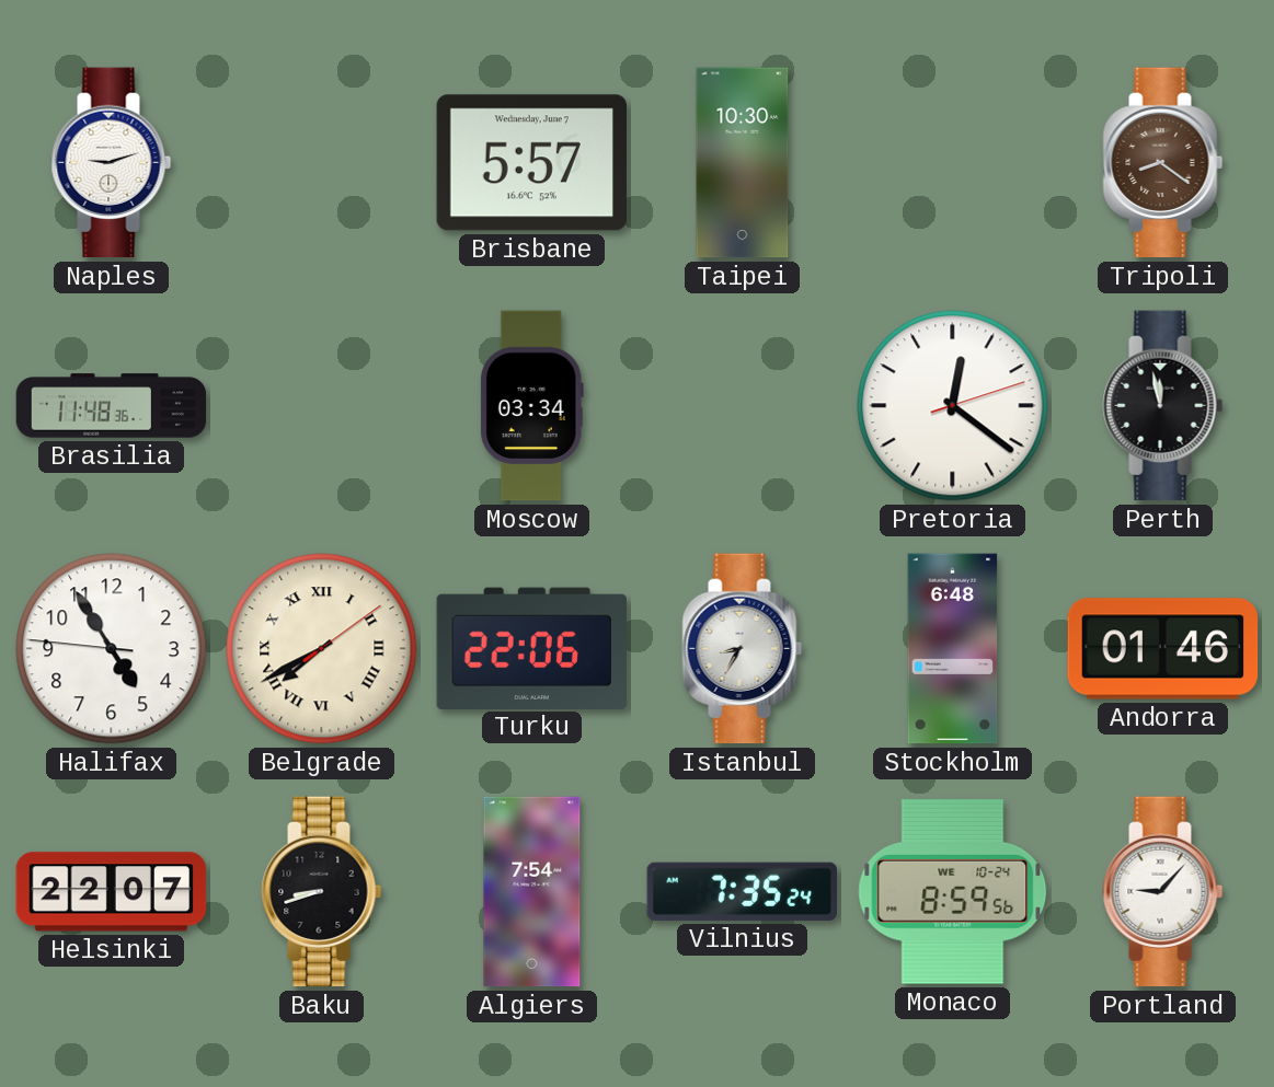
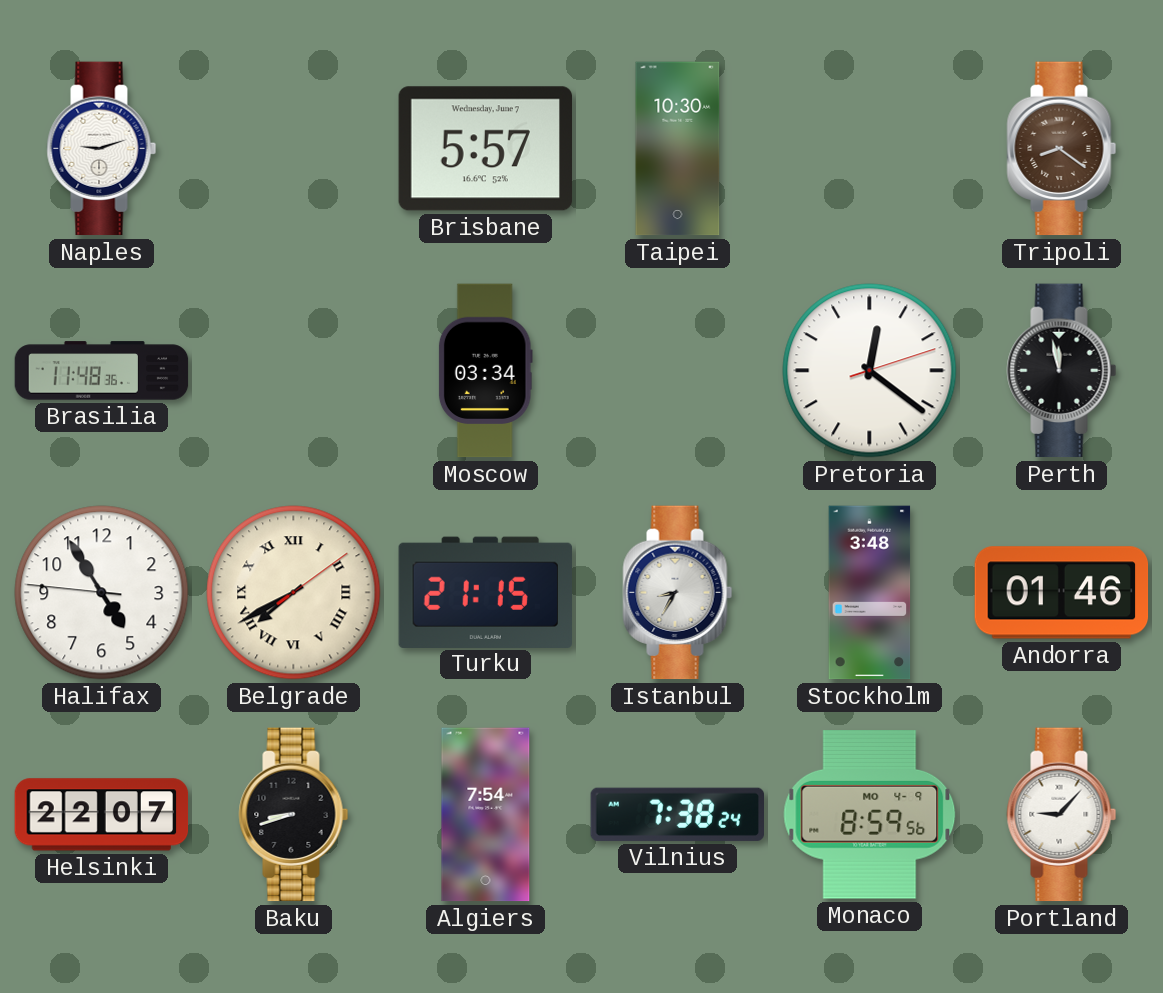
Turku: 22:06 -> 21:15
Stockholm: 6:48 -> 3:48
Vilnius: 7:35 -> 7:38
Monaco date: WE 10-24 -> MO 4-9
